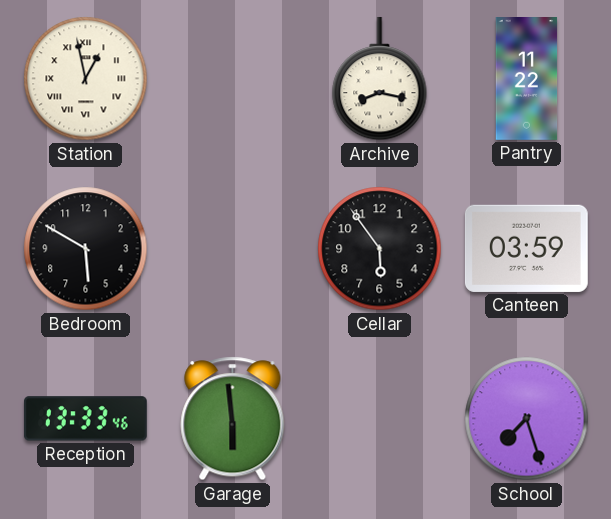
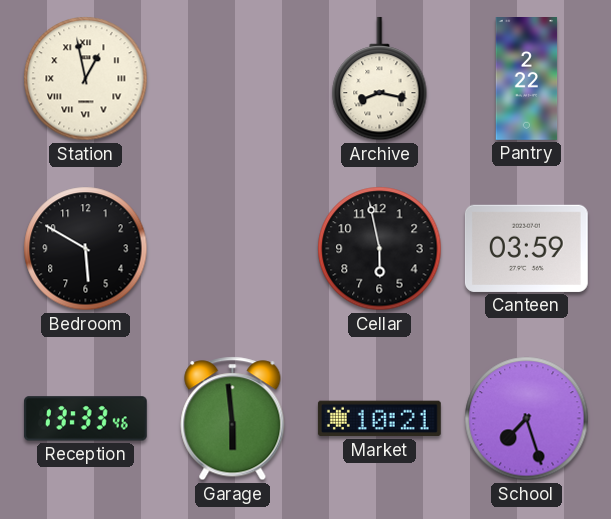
Pantry: 11:22 -> 2:22
Cellar: 5:54 -> 5:58
Market: none -> 10:21
